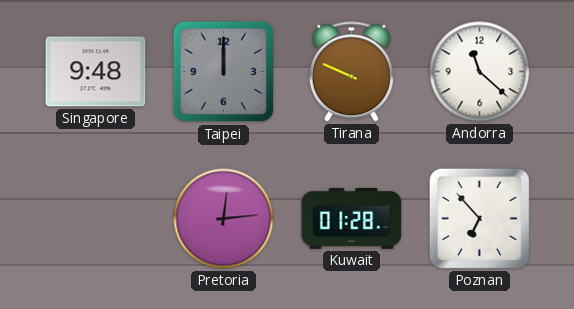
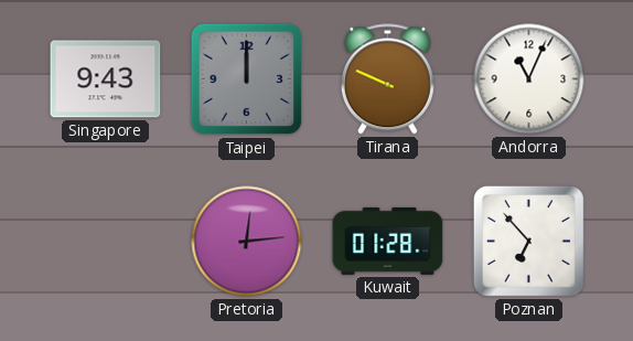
Singapore: 9:48 -> 9:43
Andorra: 11:22 -> 11:04
